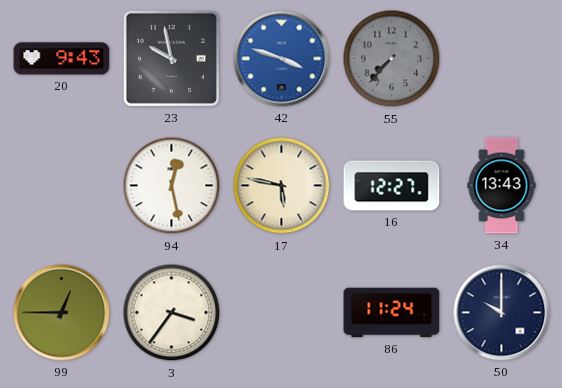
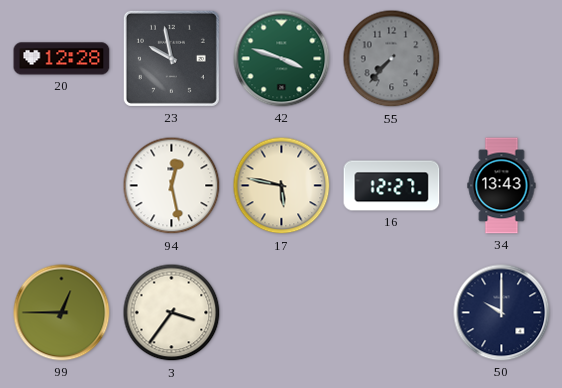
20: 9:43 -> 12:28
42 dial: blue -> green
86: 11:24 -> none
